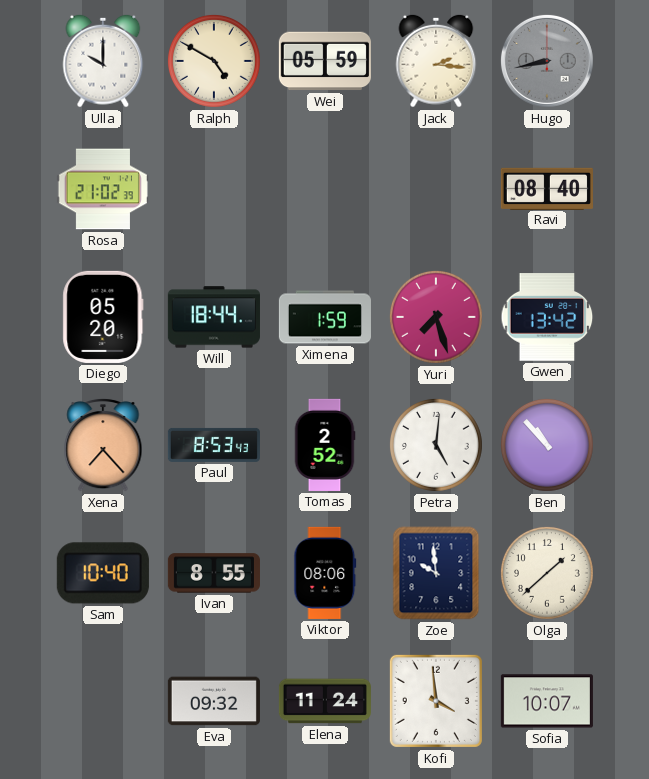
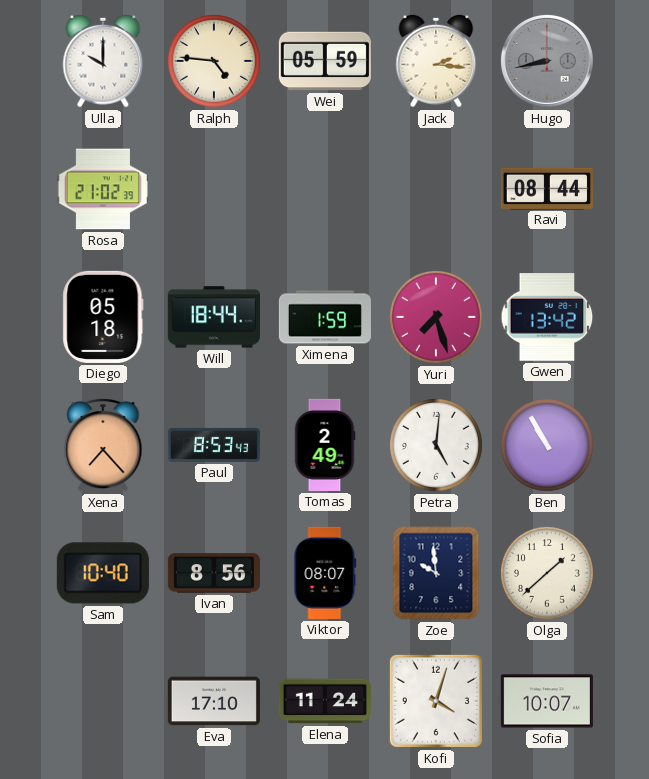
Ralph: 4:50 -> 4:46
Ravi: 08:40 -> 08:44
Diego: 05:20 -> 05:18
Tomas: 2:52 -> 2:49
Ben: 10:53 -> 10:55
Ivan: 8:55 -> 8:56
Viktor: 08:06 -> 08:07
Eva: 09:32 -> 17:10
Kofi: 3:59 -> 4:03
